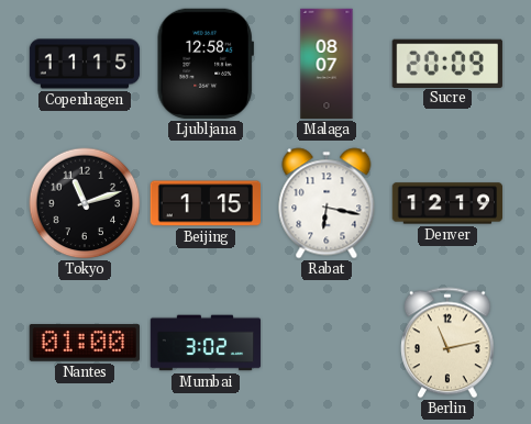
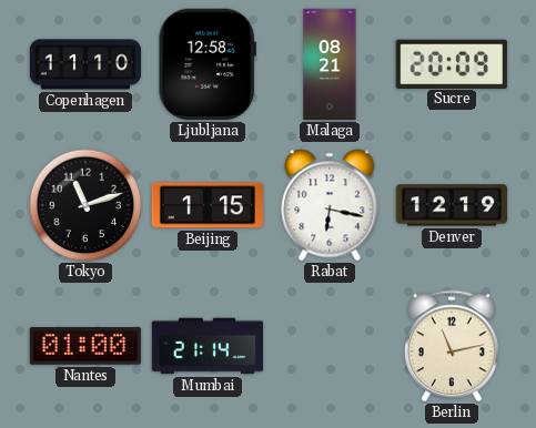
Copenhagen: 11:15 -> 11:10
Malaga: 08:07 -> 08:21
Mumbai: 3:02 -> 21:14
